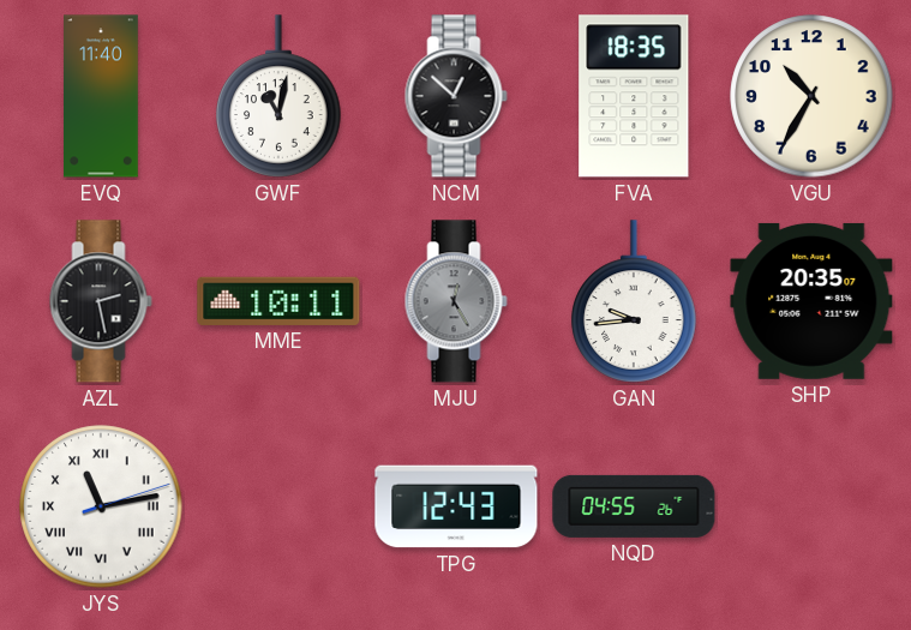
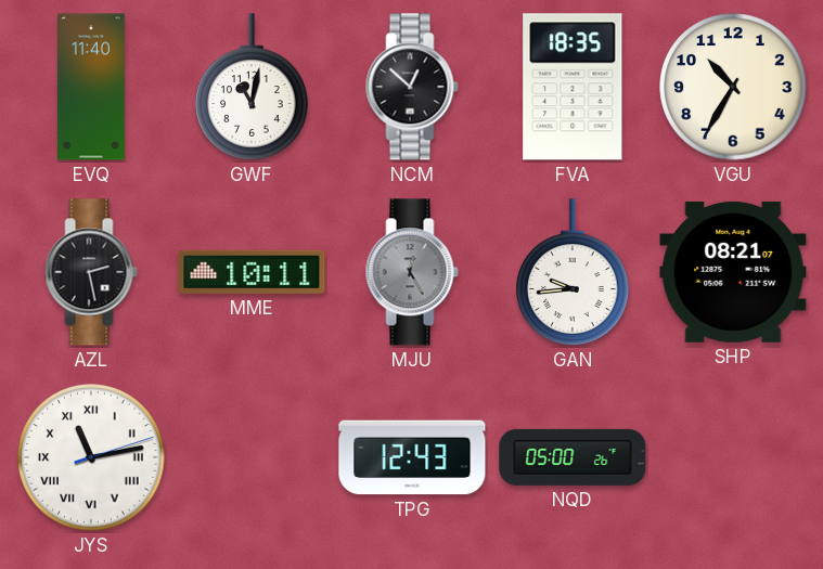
SHP: 20:35 -> 08:21
NQD: 04:55 -> 05:00
